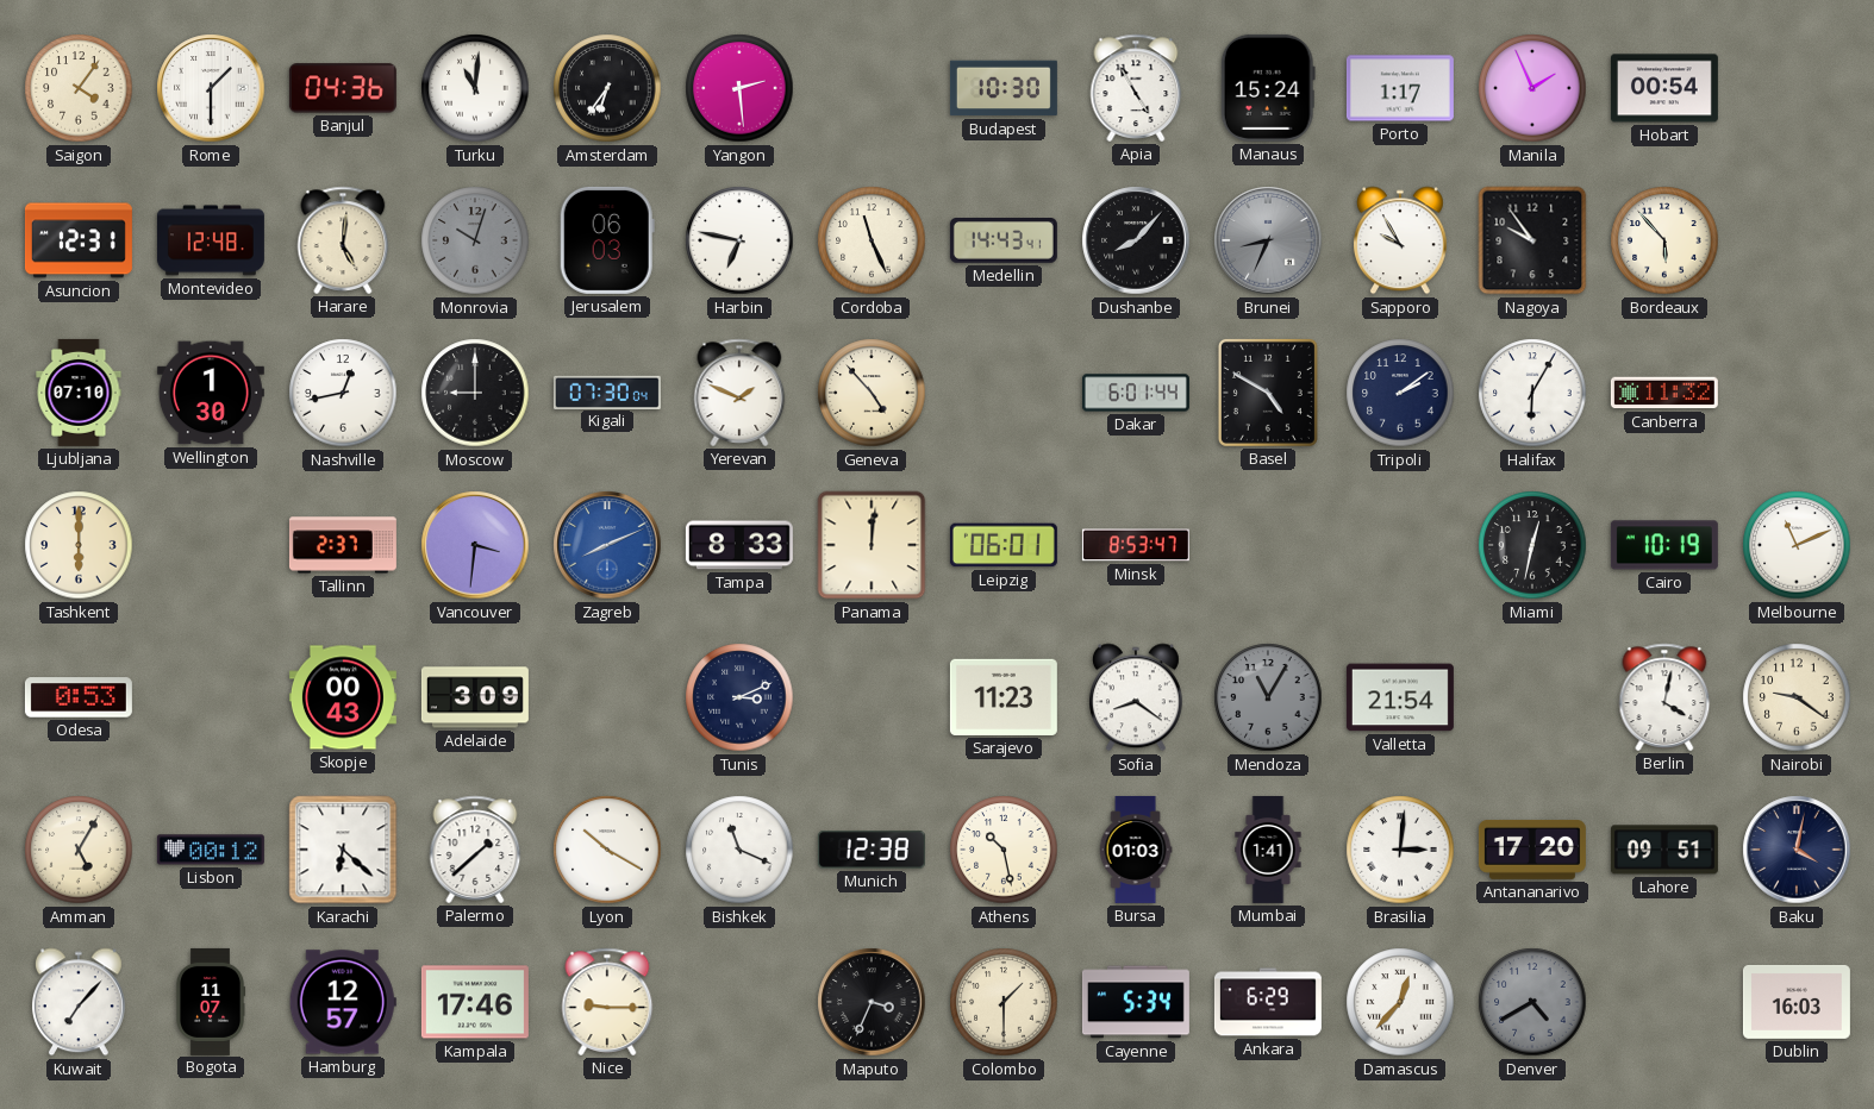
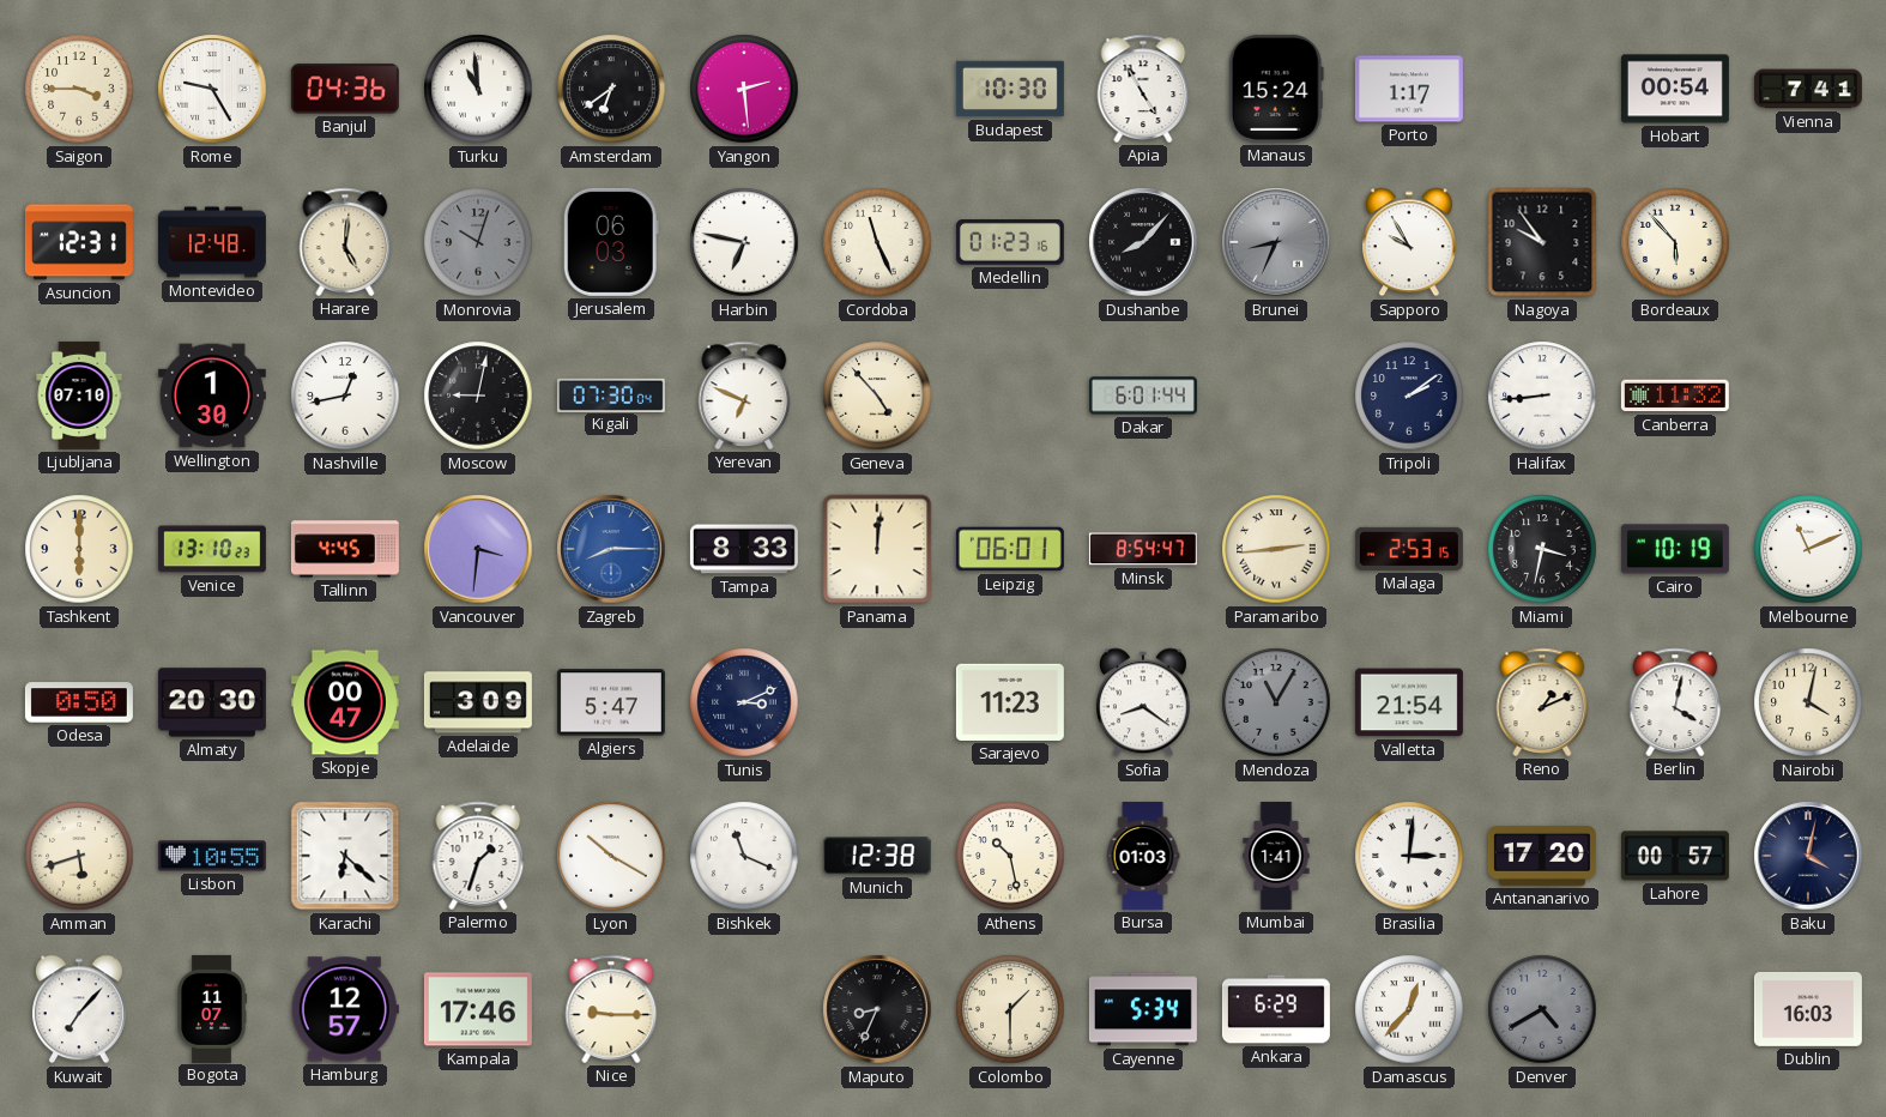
Saigon: 4:06 -> 3:45
Rome: 1:30 -> 9:25
Turku: 11:01 -> 10:59
Amsterdam: 6:36 -> 6:39
Manila: 1:56 -> none
Vienna: none -> 7:41
Medellin: 14:43 -> 01:23
Moscow: 9:00 -> 9:02
Yerevan: 1:49 -> 6:49
Basel: 4:50 -> none
Halifax: 6:05 -> 8:44
Venice: none -> 13:10
Tallinn: 2:37 -> 4:45
Zagreb: 8:11 -> 8:15
Minsk: 8:53 -> 8:54
Paramaribo: none -> 2:44
Malaga: none -> 2:53
Miami: 12:32 -> 3:32
Odesa: 0:53 -> 0:50
Almaty: none -> 20:30
Skopje: 00:43 -> 00:47
Algiers: none -> 5:47
Reno: none -> 1:11
Nairobi: 9:21 -> 4:02
Amman: 5:05 -> 5:42
Lisbon: 00:12 -> 10:55
Palermo: 1:38 -> 1:33
Lahore: 09:51 -> 00:57
Maputo: 3:34 -> 8:34
